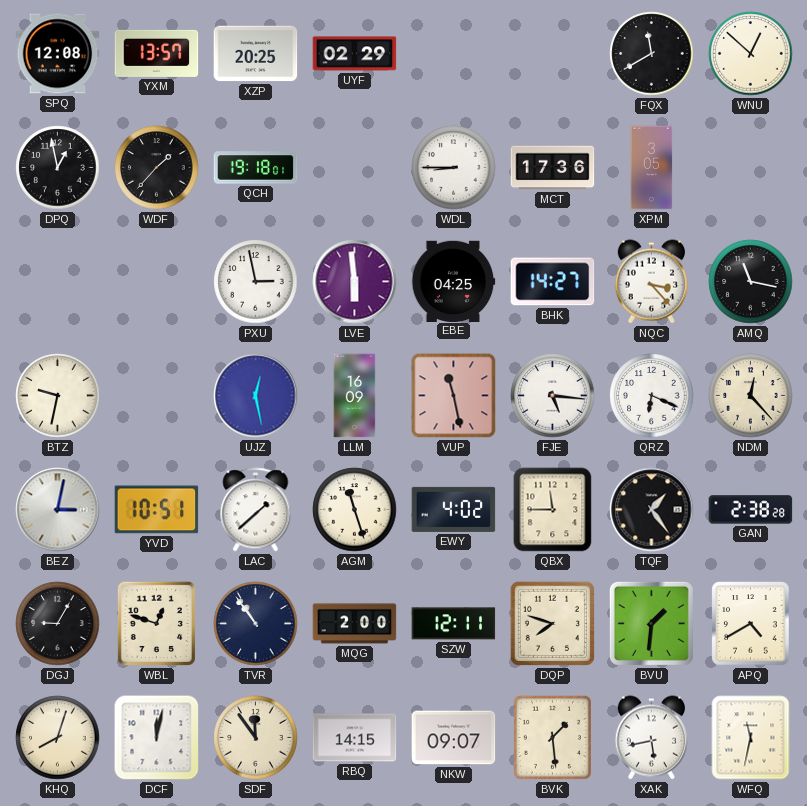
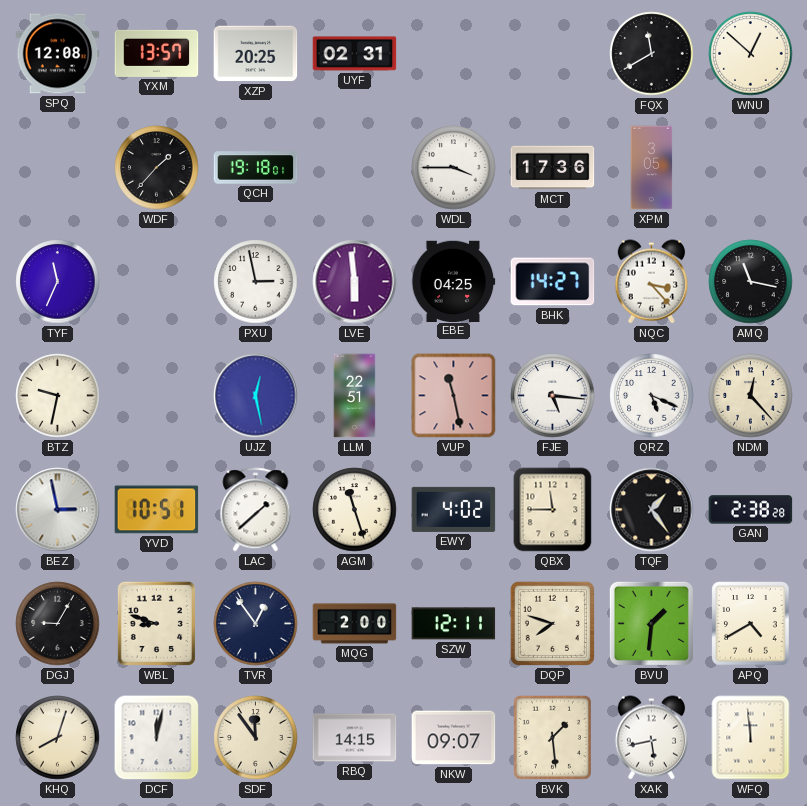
UYF: 02:29 -> 02:31
DPQ: 12:58 -> none
WDL: 8:45 -> 3:45
TYF: none -> 11:34
LLM: 16:09 -> 22:51
QRZ: 6:19 -> 5:19
BEZ: 3:02 -> 2:58
WBL: 12:48 -> 8:48
TVR: 10:54 -> 12:54
WFQ: 11:32 -> 11:59
